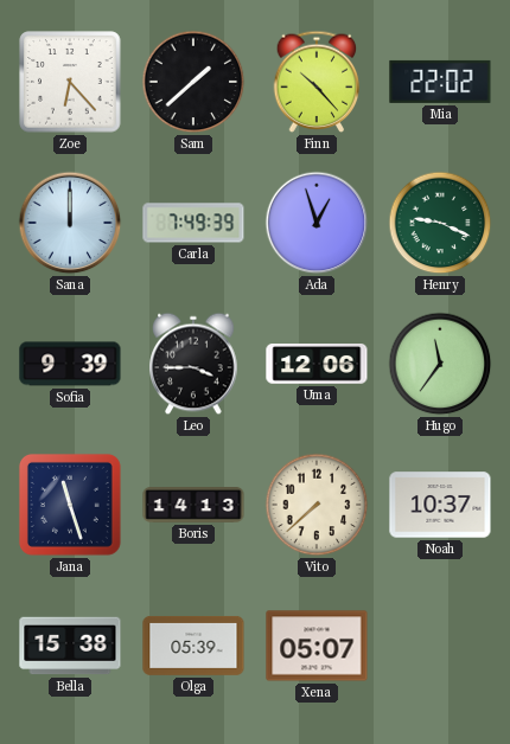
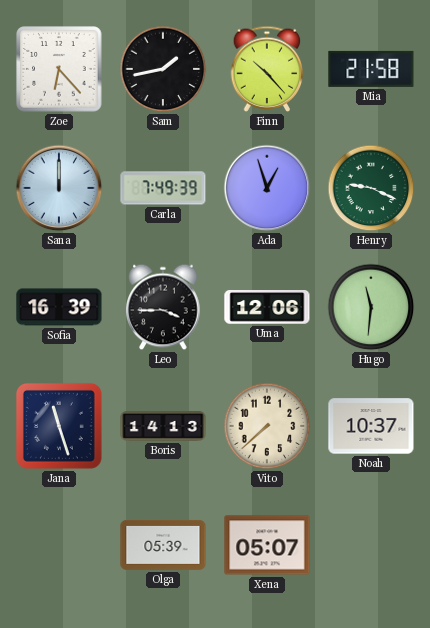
Sam: 1:38 -> 1:43
Mia: 22:02 -> 21:58
Sofia: 9:39 -> 16:39
Hugo: 11:36 -> 11:31
Bella: 15:38 -> none
